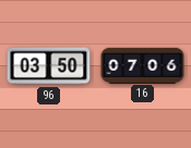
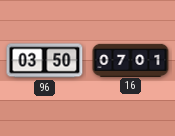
16: 07:06 -> 07:01
